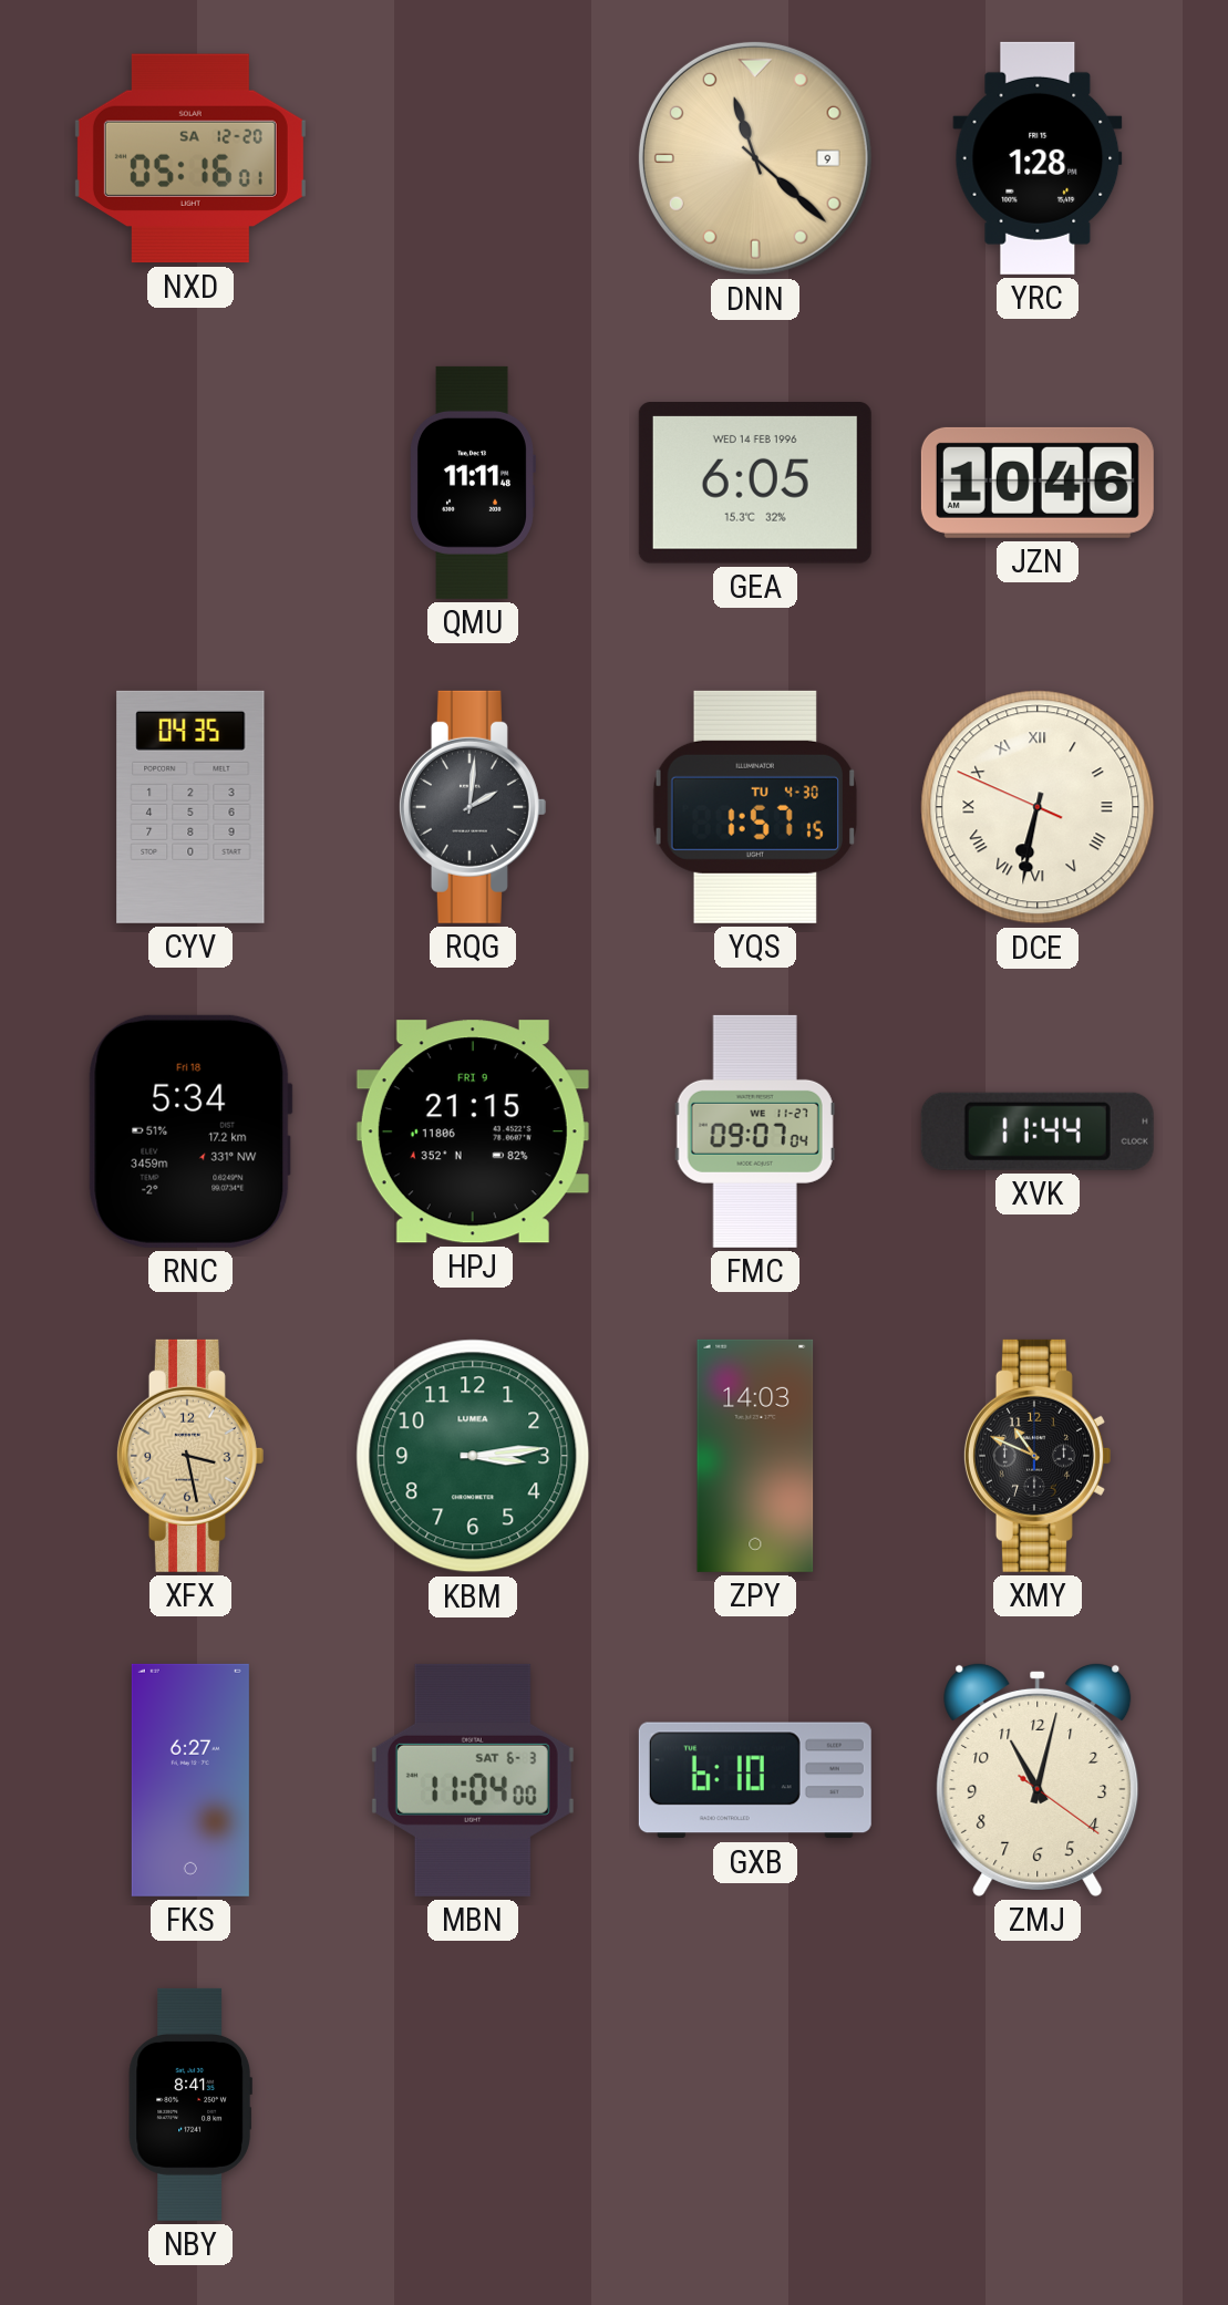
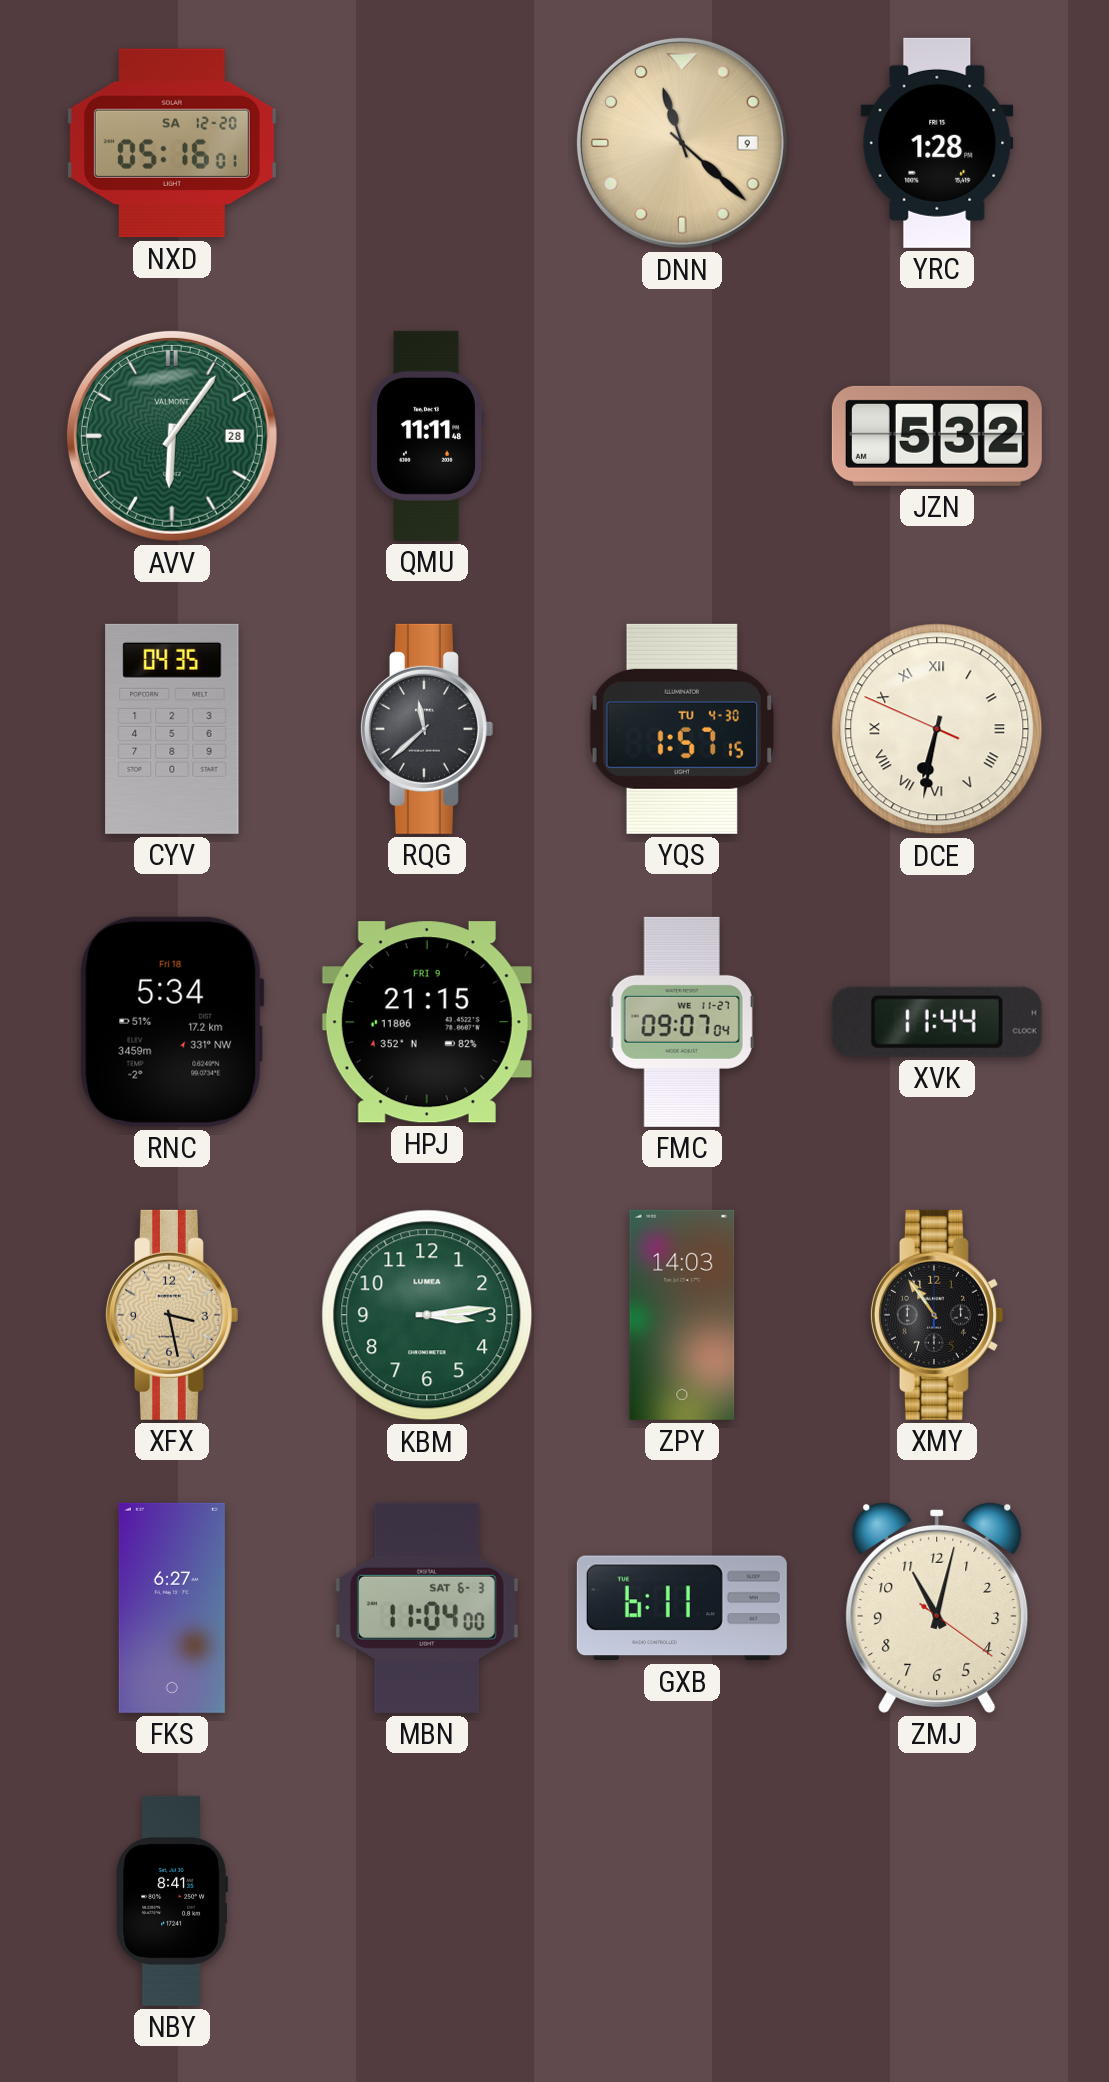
AVV: none -> 6:06
GEA: 6:05 -> none
JZN: 10:46 -> 5:32
RQG: 2:01 -> 11:38
XMY: 10:49 -> 10:54
GXB: 6:10 -> 6:11
